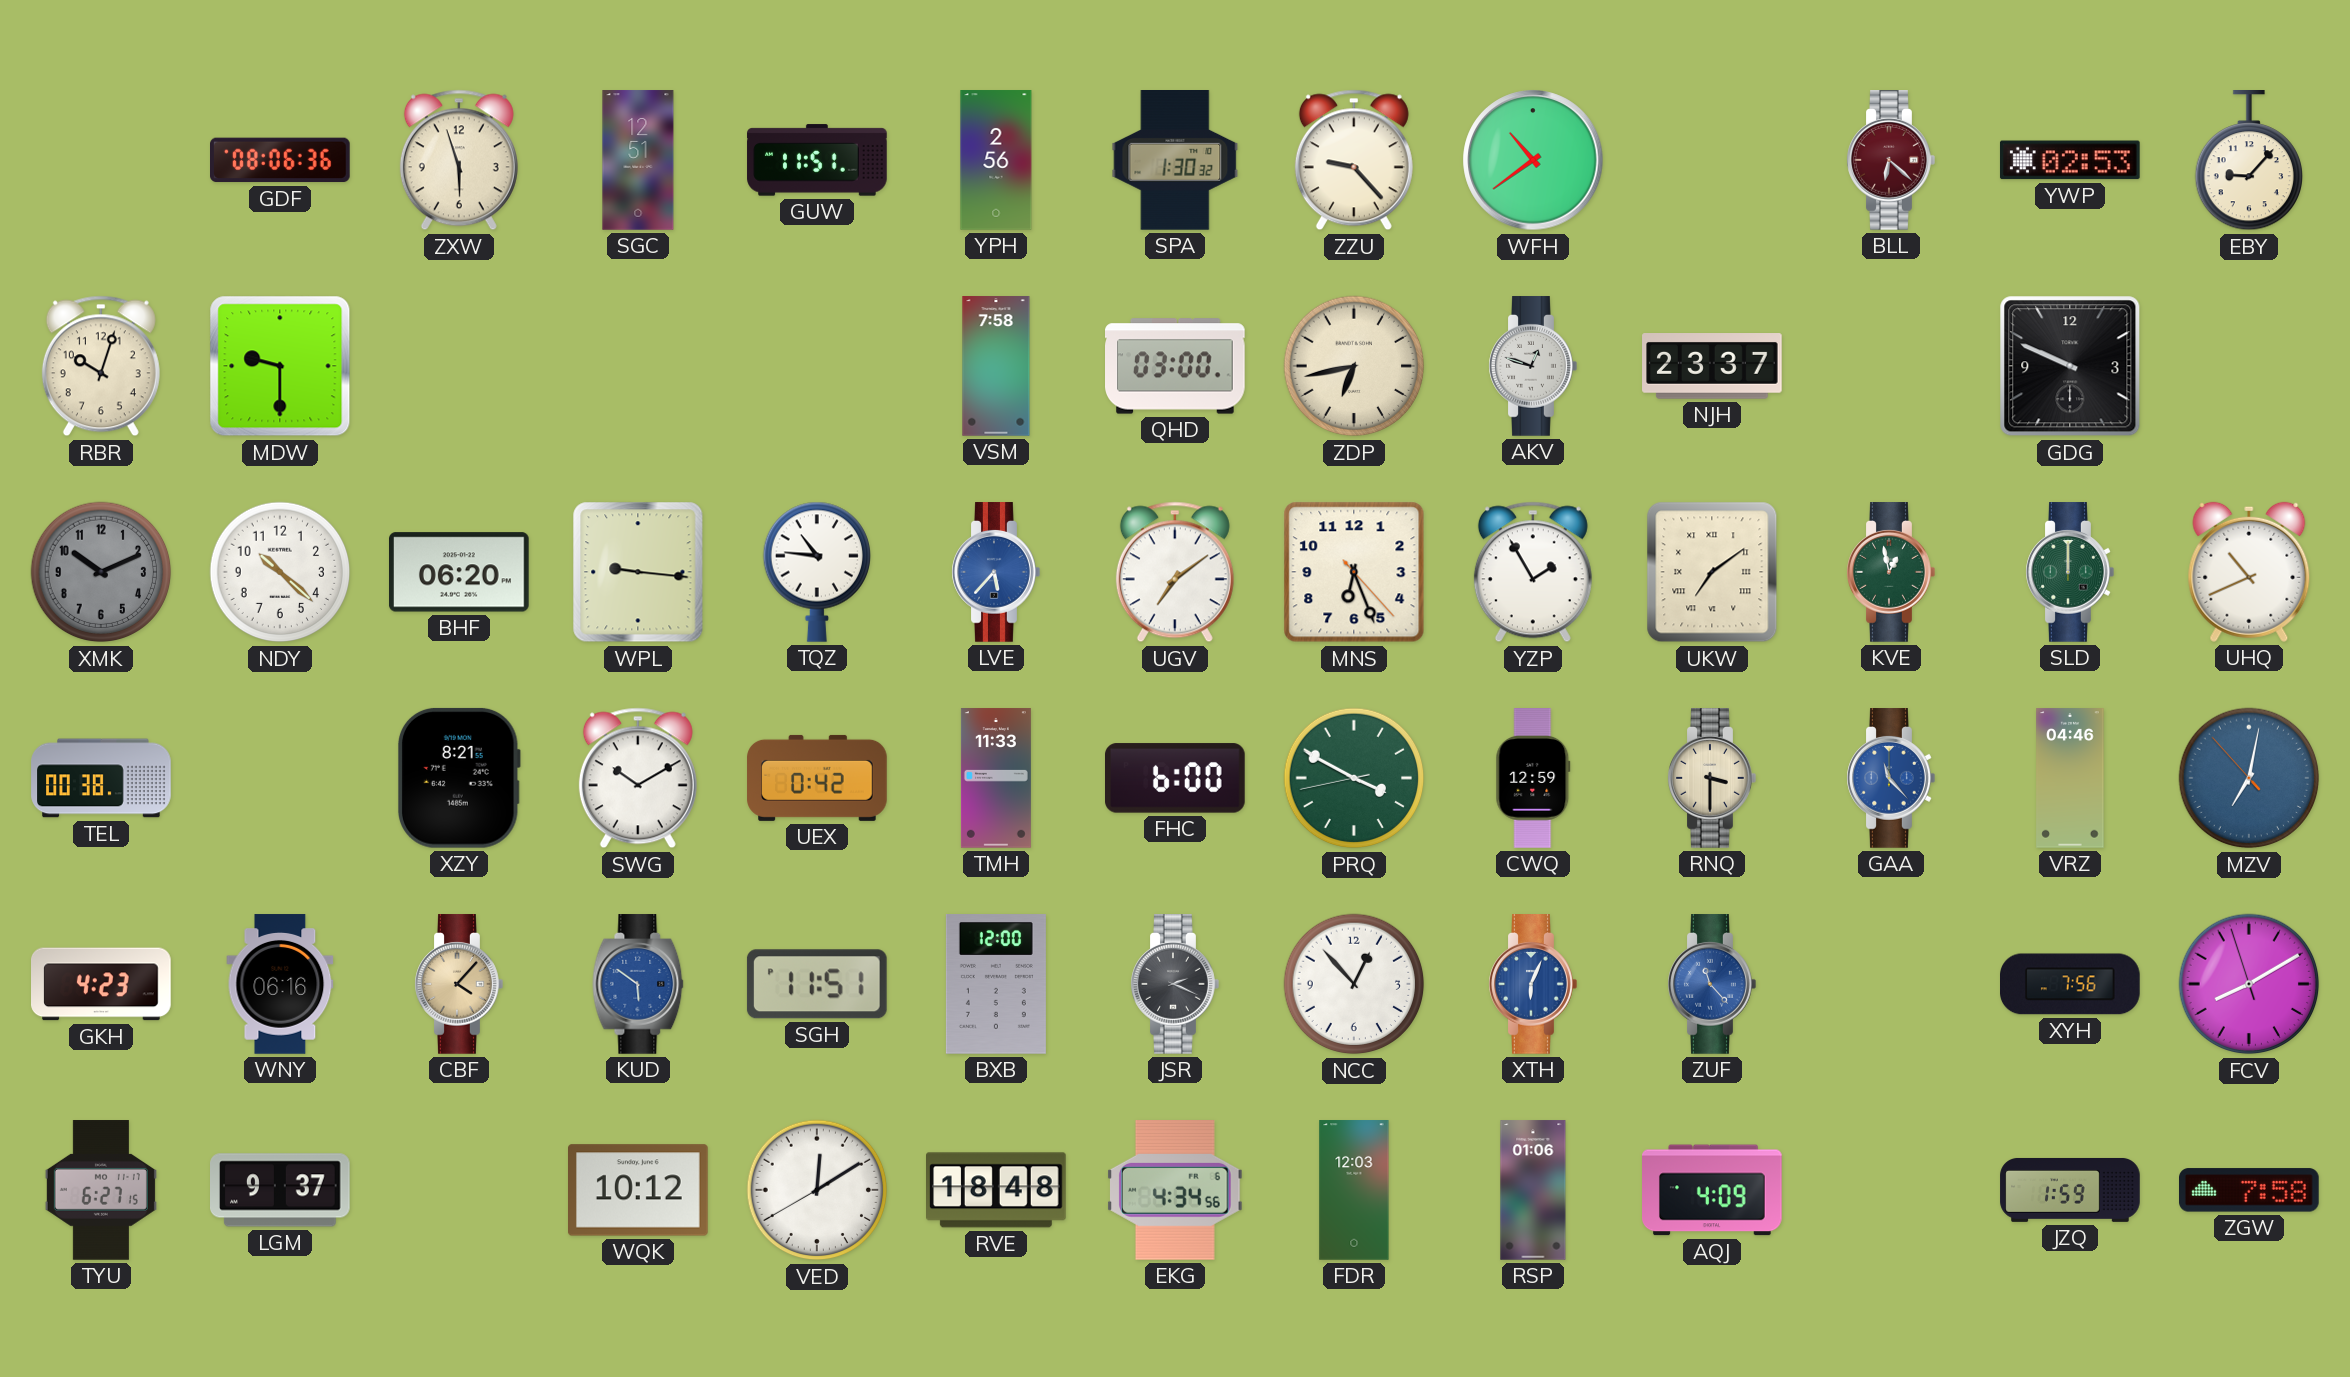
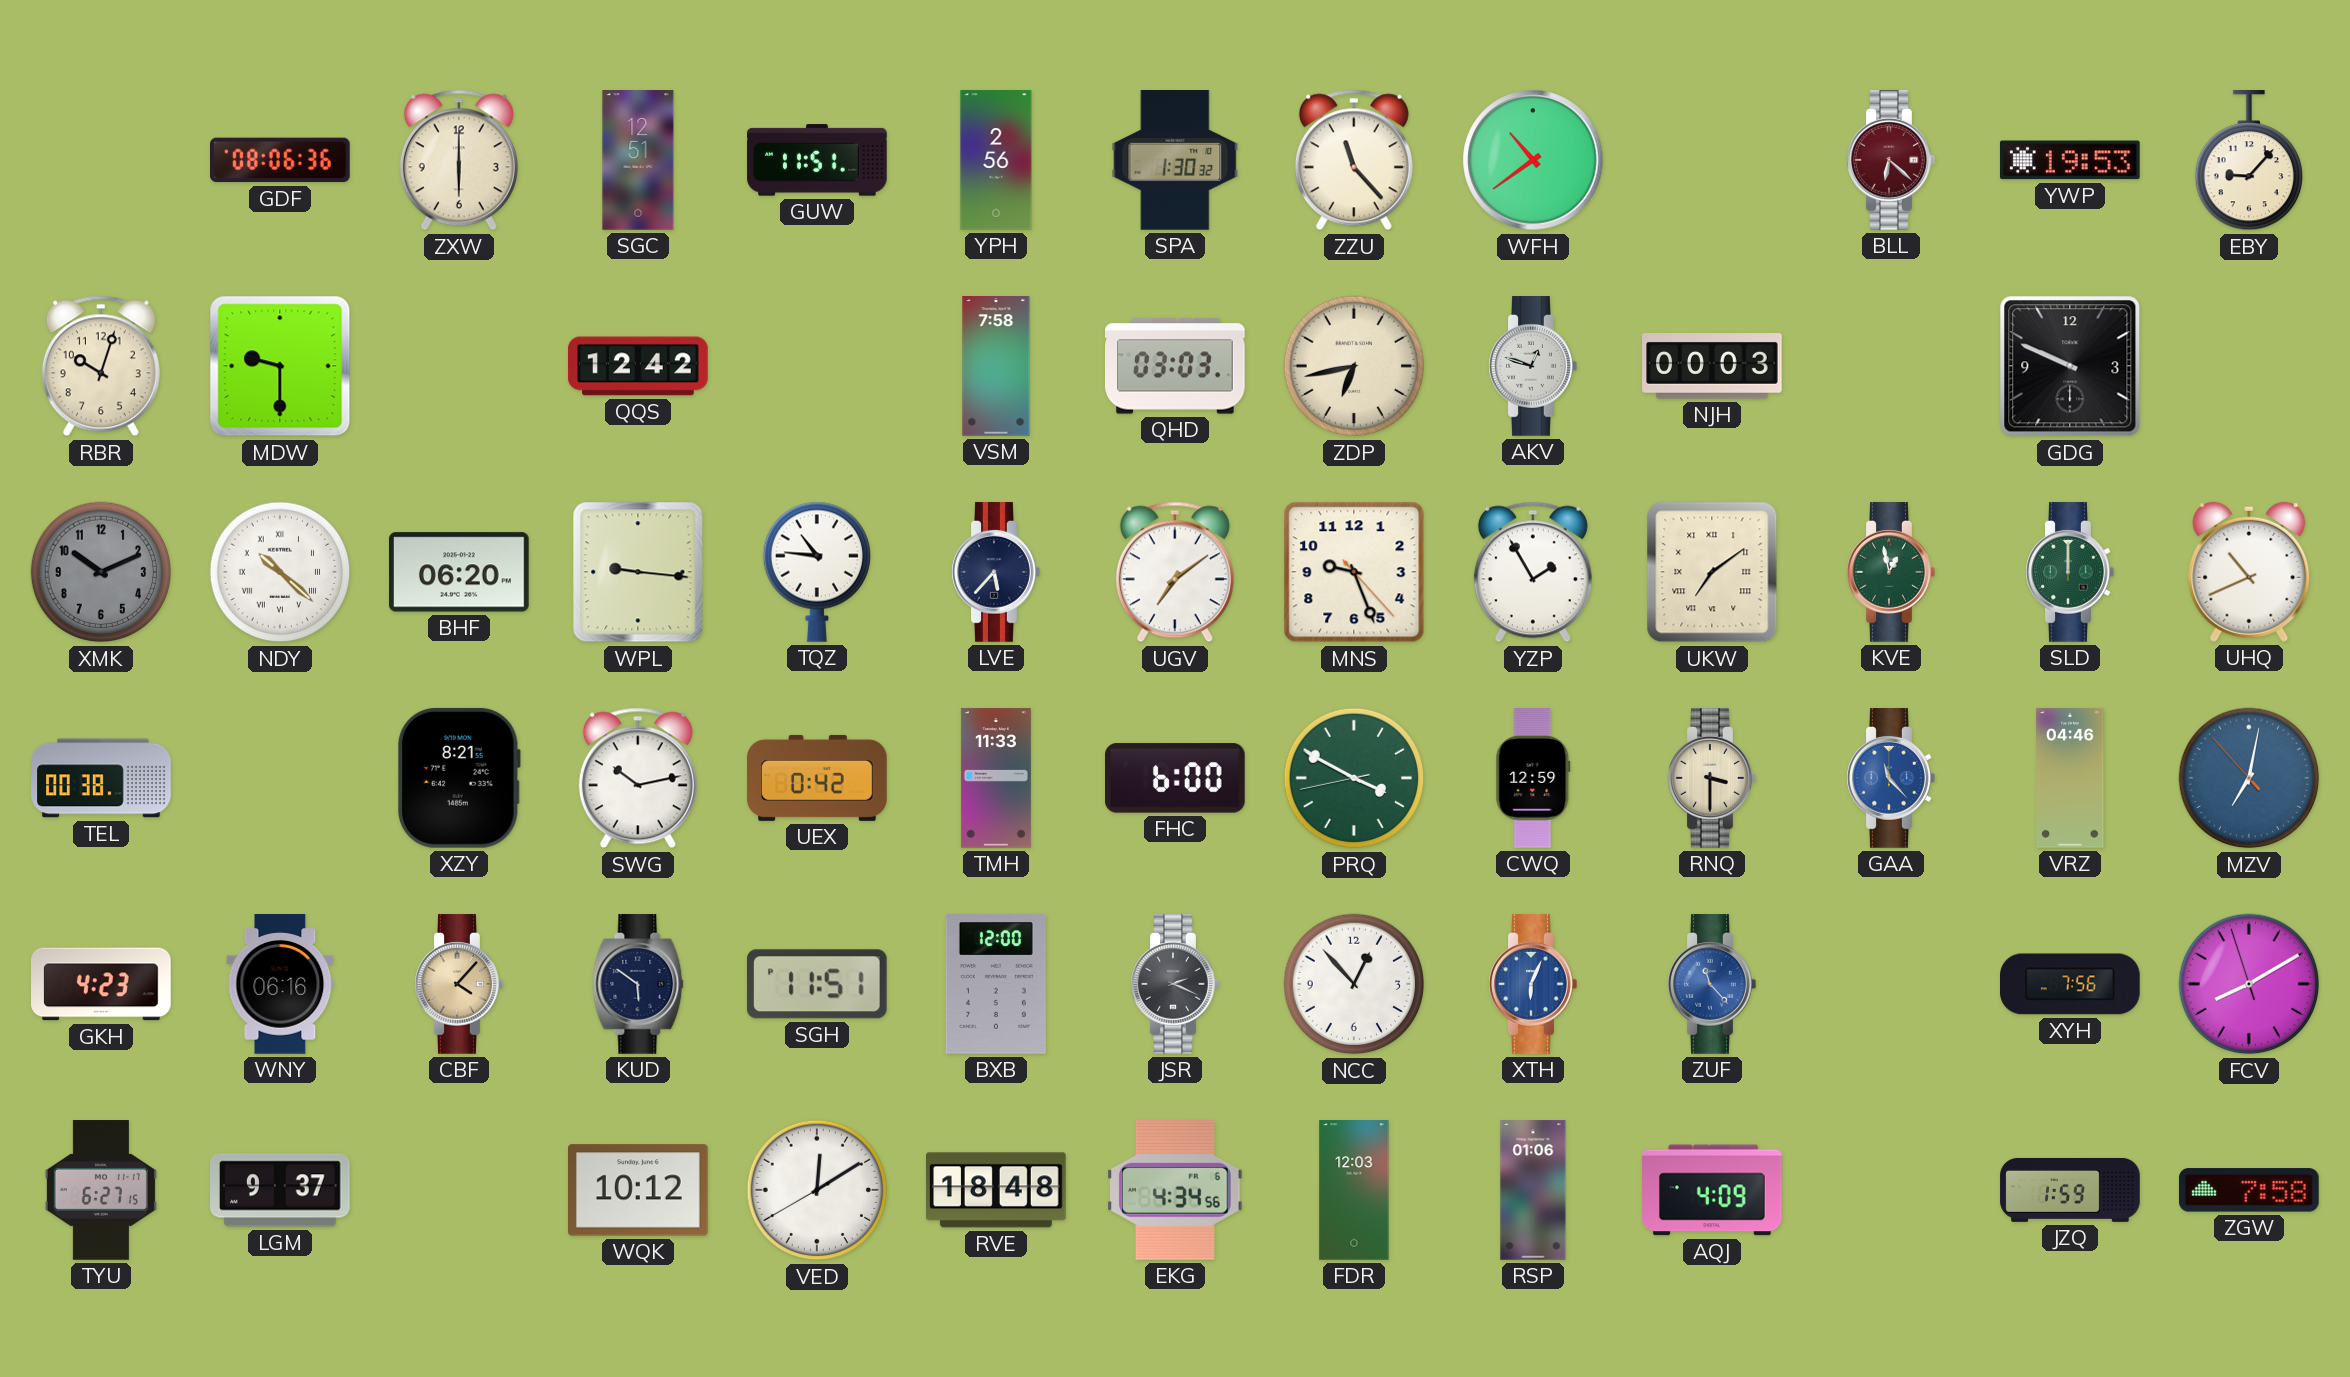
ZXW: 5:57 -> 6:00
ZZU: 9:23 -> 11:23
YWP: 02:53 -> 19:53
QQS: none -> 12:42
QHD: 03:00 -> 03:03
NJH: 23:37 -> 00:03
NDY numerals: Arabic -> Roman
LVE dial: blue -> navy
MNS: 6:26 -> 9:26
SWG: 10:10 -> 10:13
KUD dial: blue -> navy
